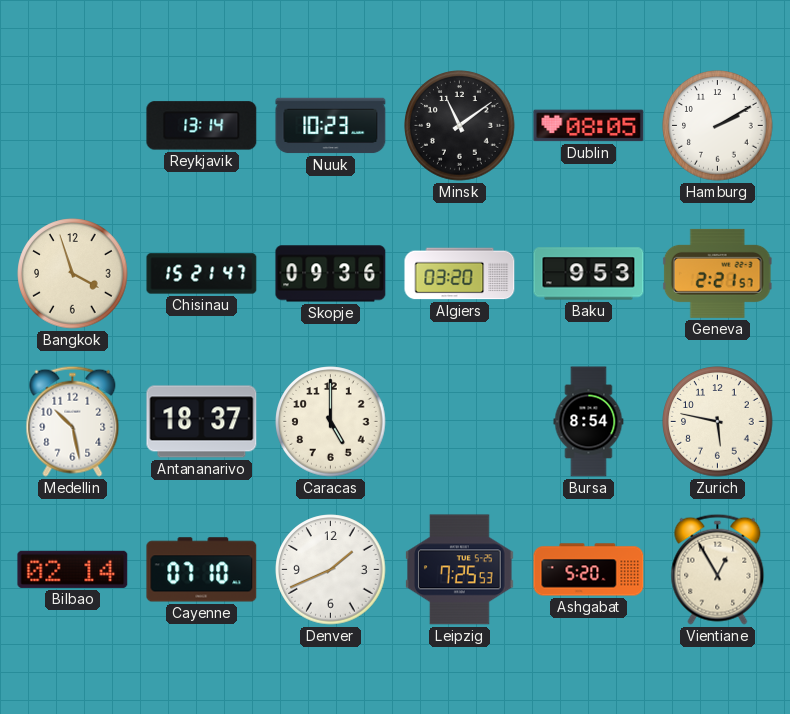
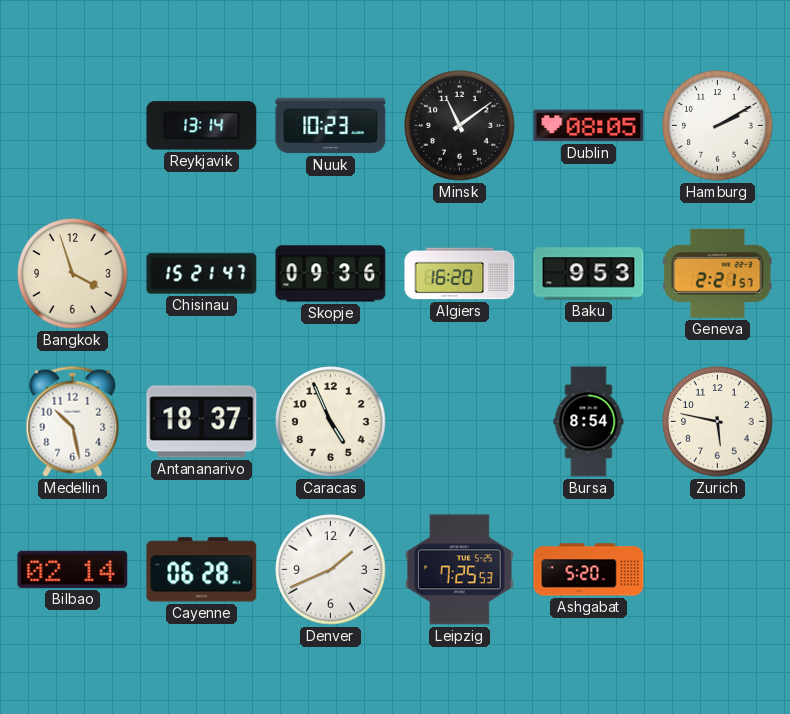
Algiers: 03:20 -> 16:20
Caracas: 5:00 -> 4:56
Cayenne: 07:10 -> 06:28
Vientiane: 12:55 -> none
